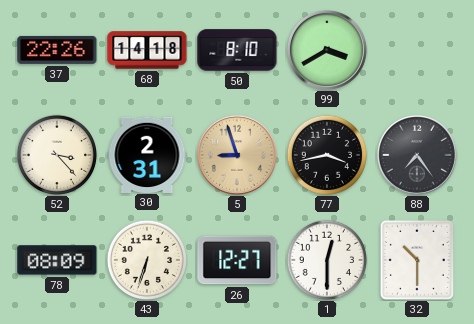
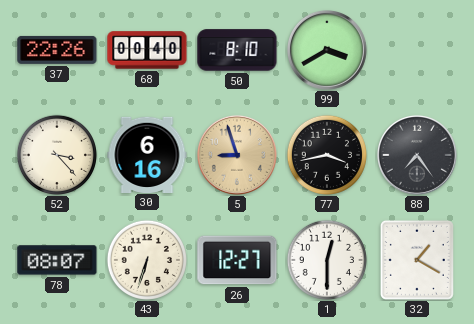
68: 14:18 -> 00:40
30: 2:31 -> 6:16
78: 08:09 -> 08:07
32: 10:30 -> 1:20
